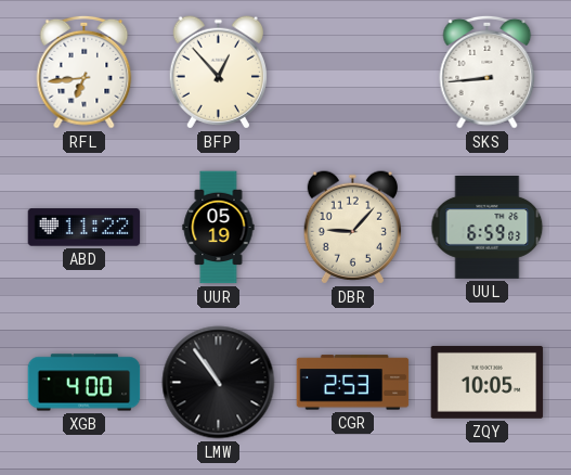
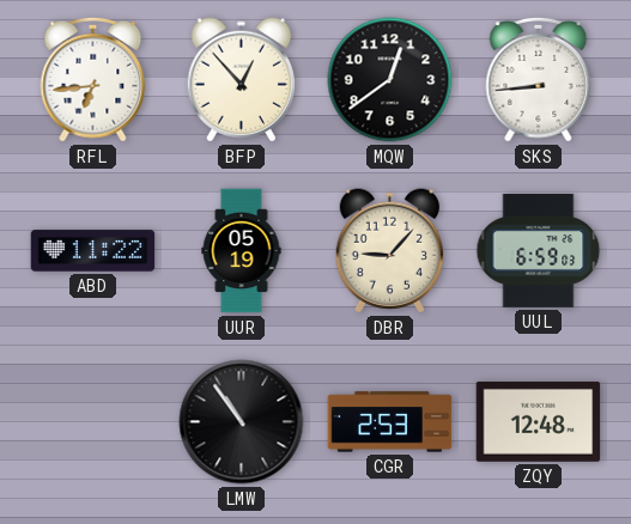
MQW: none -> 12:39
XGB: 4:00 -> none
ZQY: 10:05 -> 12:48
